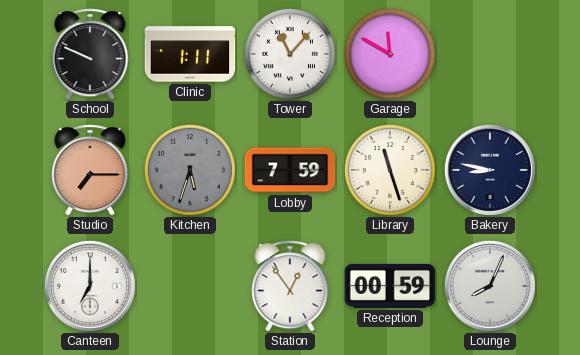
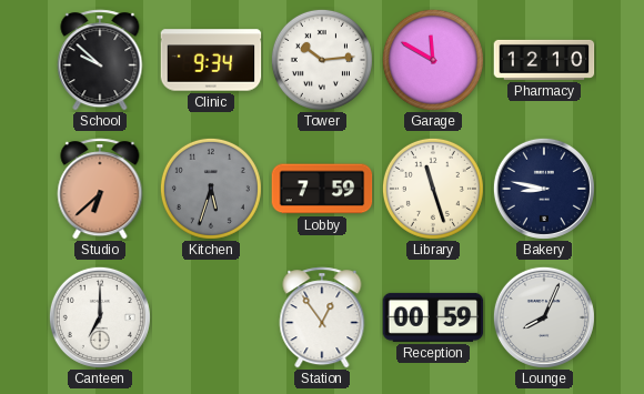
School: 9:49 -> 9:52
Clinic: 1:11 -> 9:34
Tower: 11:07 -> 10:14
Pharmacy: none -> 12:10
Studio: 7:15 -> 6:38
